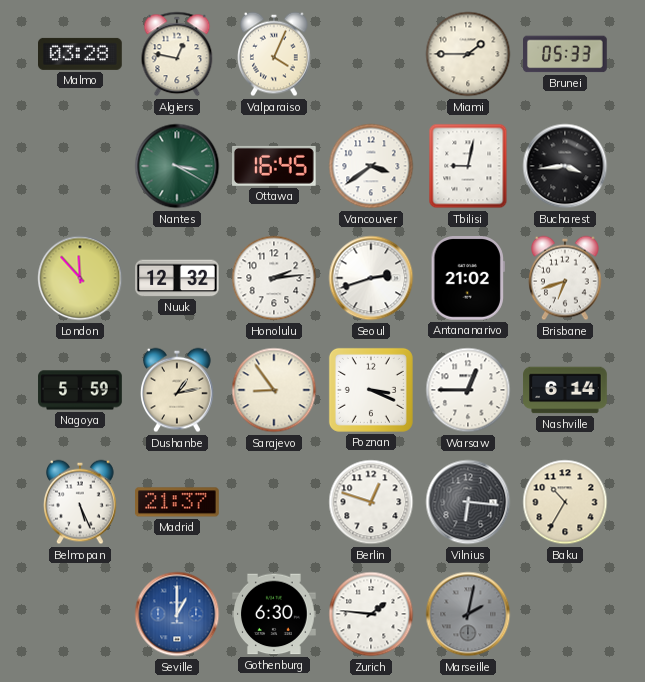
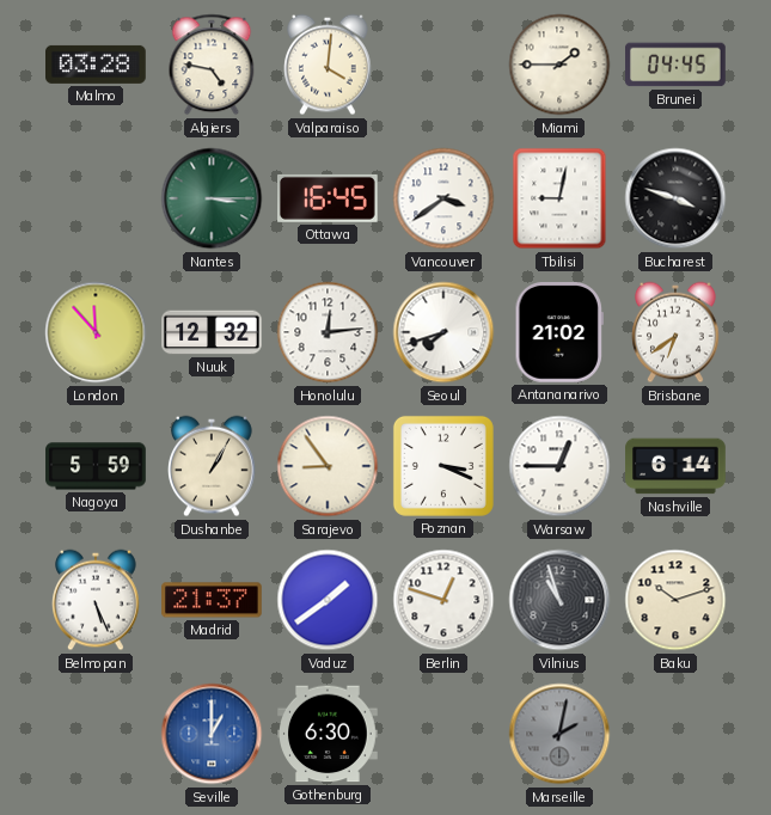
Algiers: 12:47 -> 4:47
Valparaiso: 4:04 -> 4:01
Brunei: 05:33 -> 04:45
Nantes: 3:20 -> 3:15
Bucharest: 3:44 -> 3:48
Honolulu: 2:14 -> 12:14
Seoul: 2:42 -> 7:42
Brisbane: 6:42 -> 6:39
Dushanbe: 1:13 -> 1:05
Vaduz: none -> 1:39
Vilnius: 6:16 -> 10:57
Baku: 10:35 -> 10:12
Zurich: 1:46 -> none
